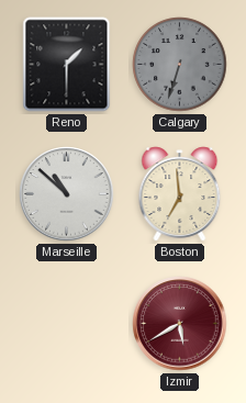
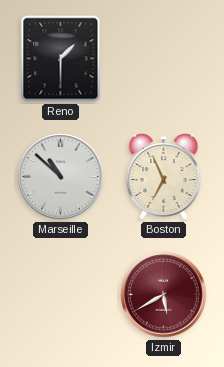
Calgary: 6:33 -> none
Boston: 6:59 -> 6:56
